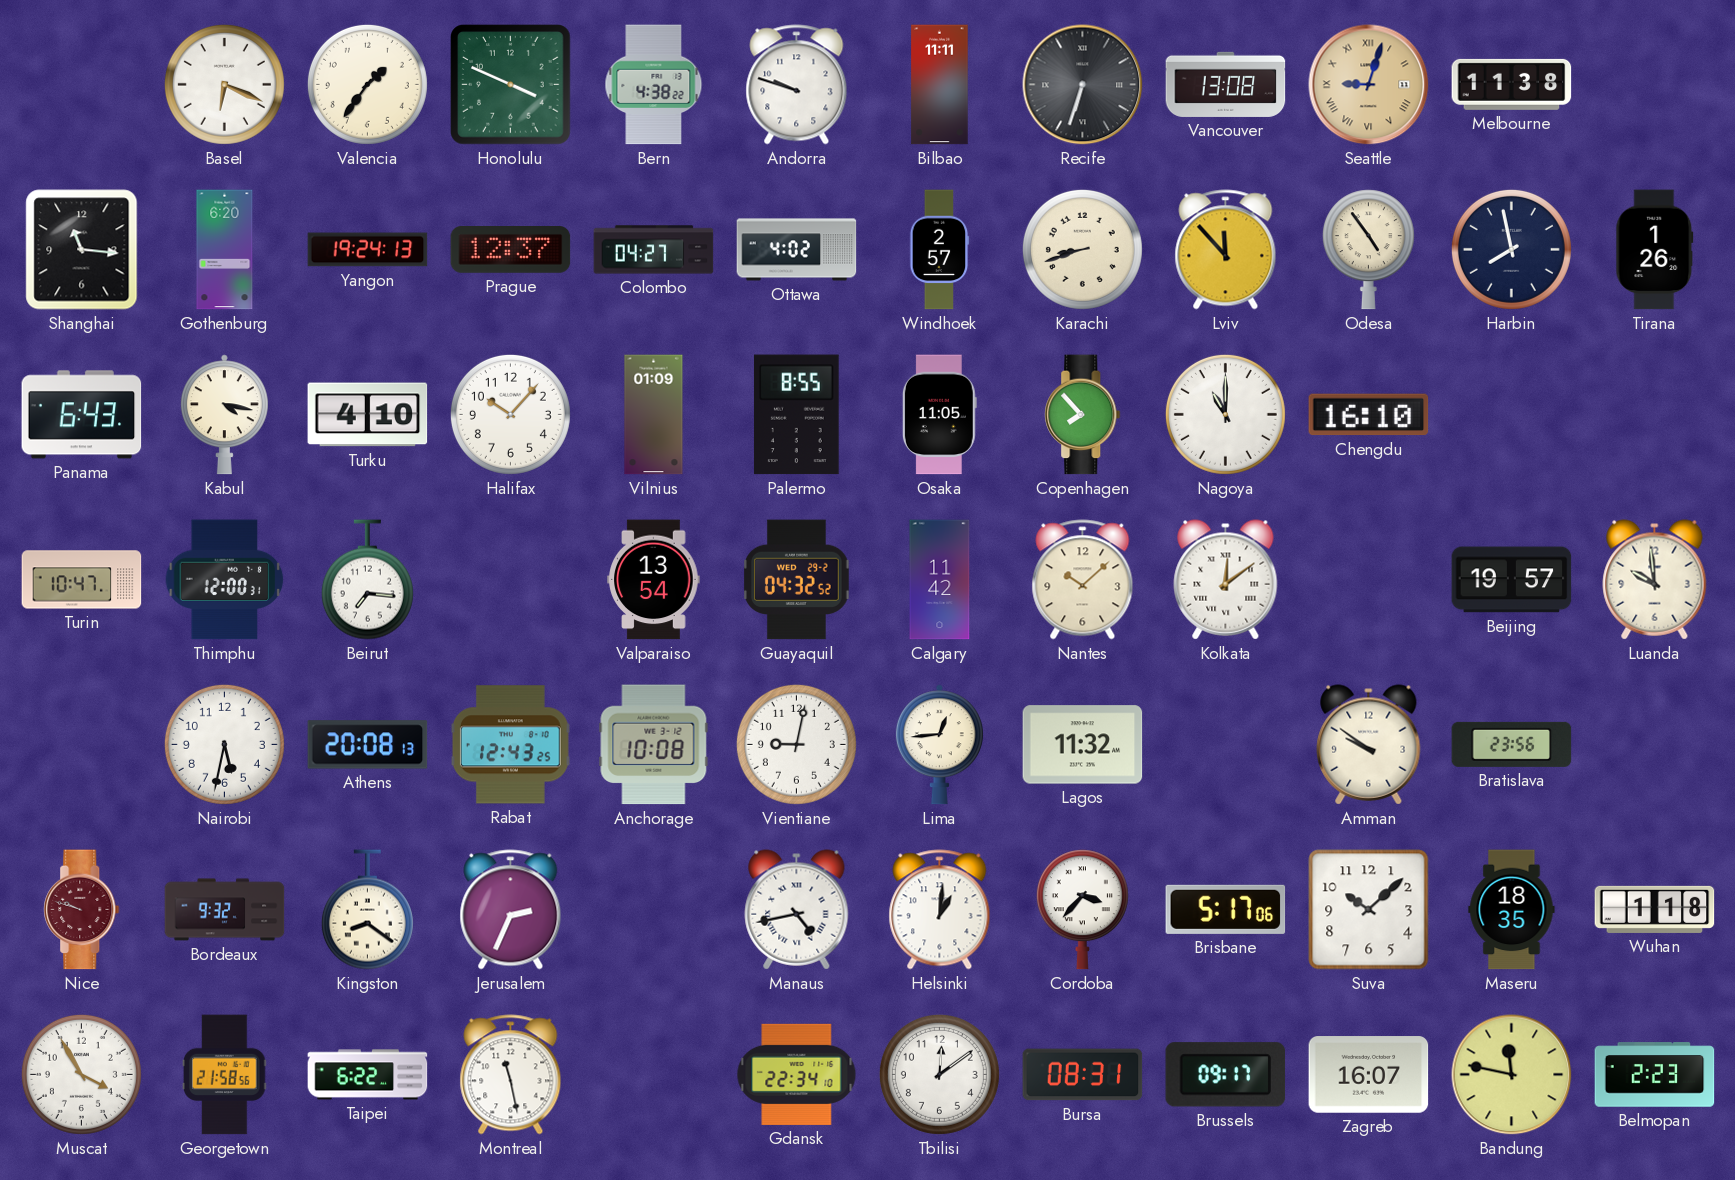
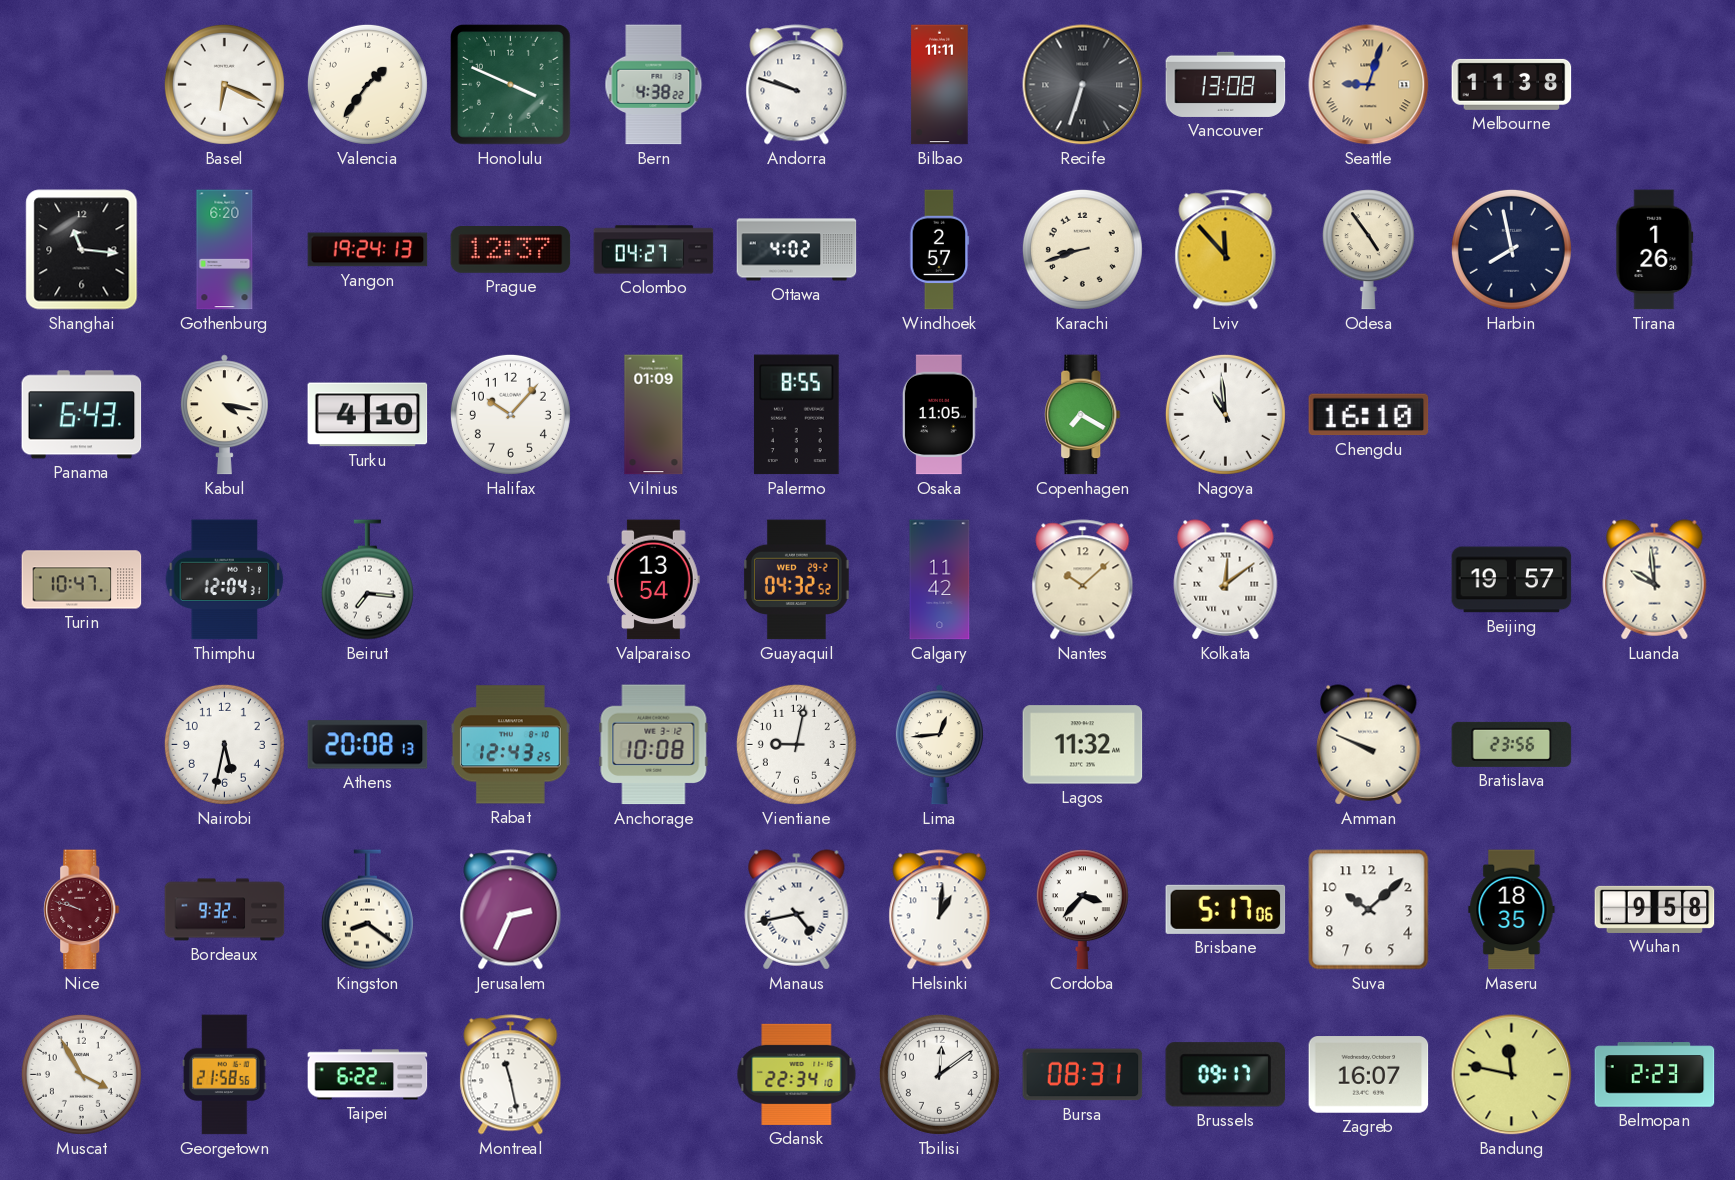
Copenhagen: 7:53 -> 7:20
Nagoya: 11:00 -> 10:59
Thimphu: 12:00 -> 12:04
Amman: 9:51 -> 9:49
Wuhan: 1:18 -> 9:58
